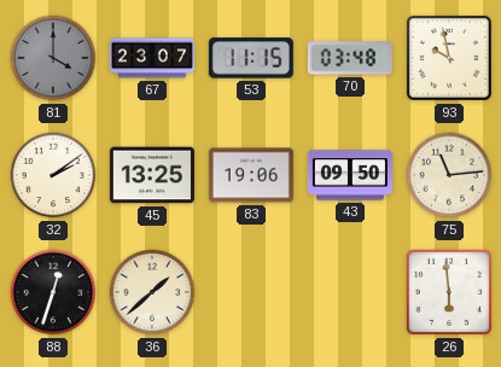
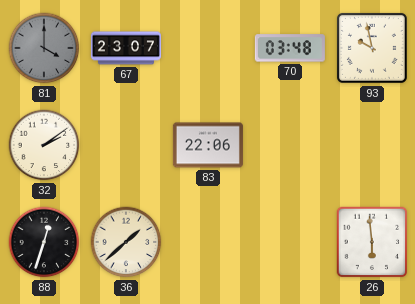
53: 11:15 -> none
45: 13:25 -> none
83: 19:06 -> 22:06
43: 09:50 -> none
75: 11:14 -> none
